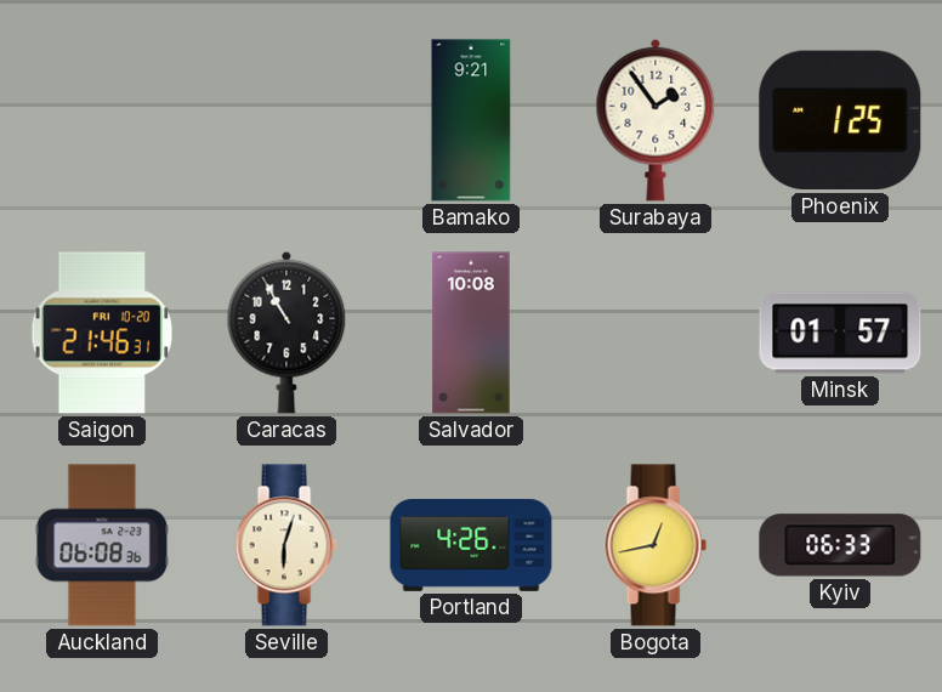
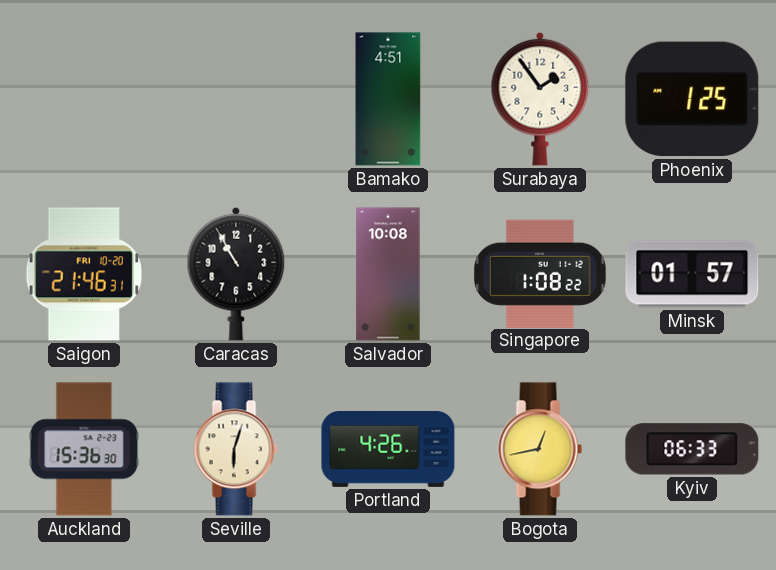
Bamako: 9:21 -> 4:51
Singapore: none -> 1:08
Auckland: 06:08 -> 15:36
